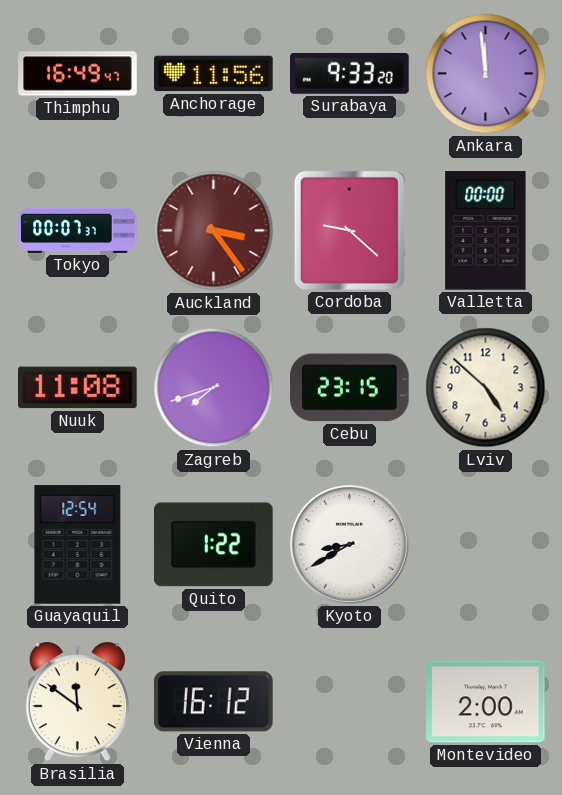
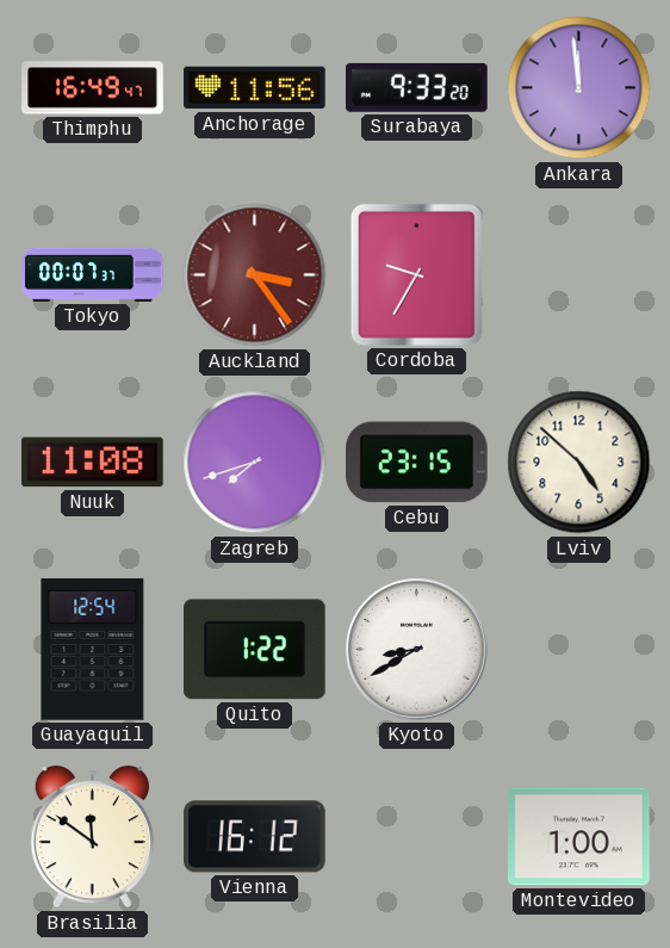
Cordoba: 9:22 -> 9:35
Valletta: 00:00 -> none
Montevideo: 2:00 -> 1:00
